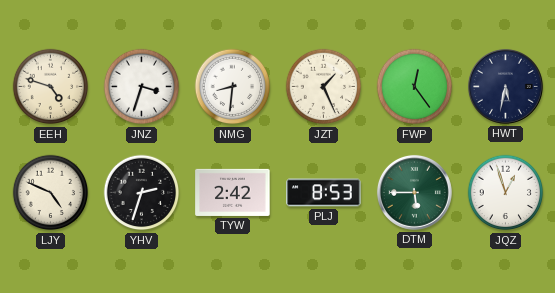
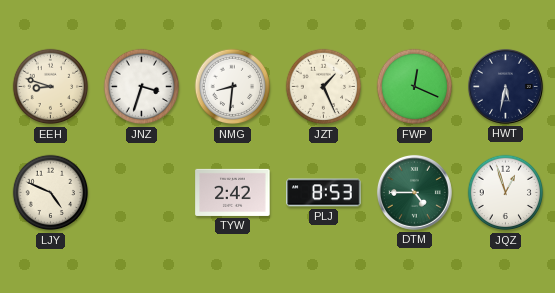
EEH: 4:48 -> 8:48
FWP: 12:24 -> 12:19
YHV: 2:33 -> none
DTM: 5:45 -> 4:45
